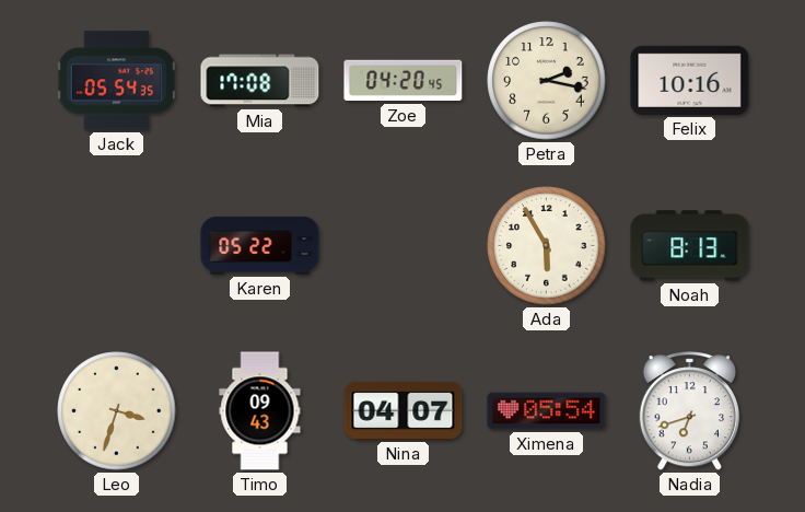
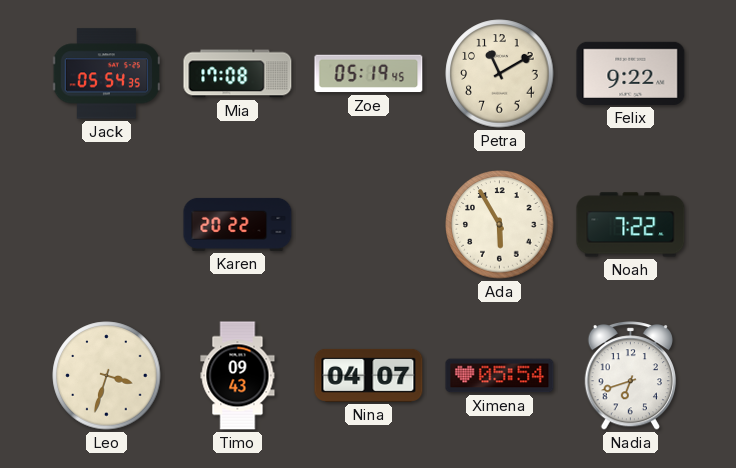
Zoe: 04:20 -> 05:19
Petra: 2:17 -> 11:10
Felix: 10:16 -> 9:22
Karen: 05:22 -> 20:22
Noah: 8:13 -> 7:22
